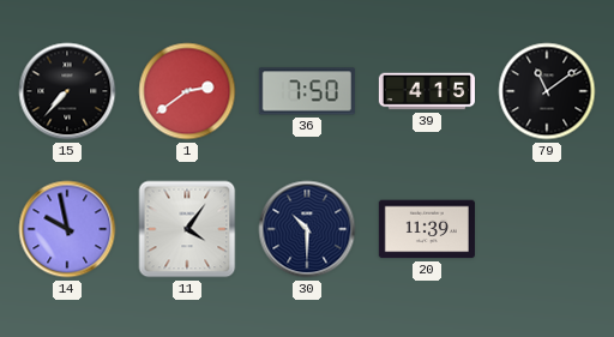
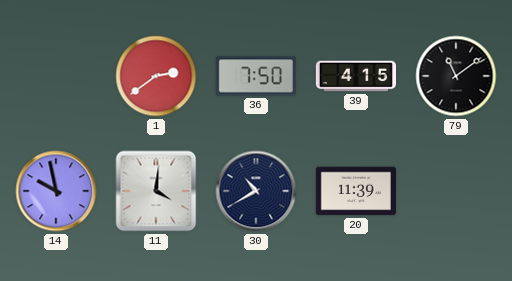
15: 7:37 -> none
11: 4:06 -> 4:01
30: 10:30 -> 10:40
